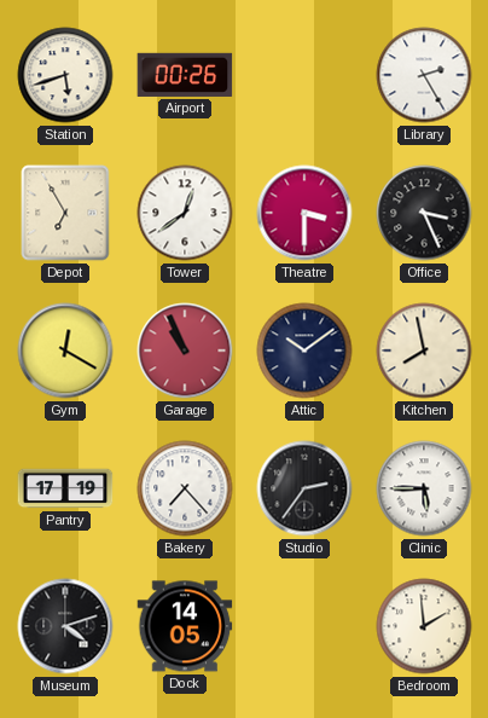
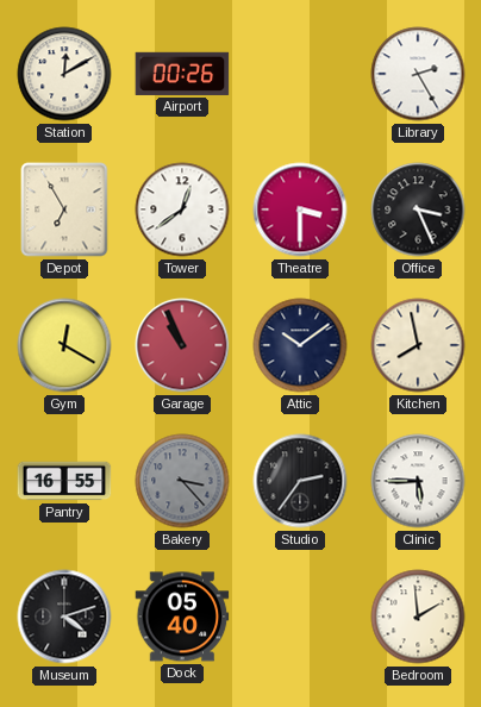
Station: 5:42 -> 12:10
Pantry: 17:19 -> 16:55
Bakery: 7:23 -> 3:23
Bakery dial: white -> grey
Dock: 14:05 -> 05:40
